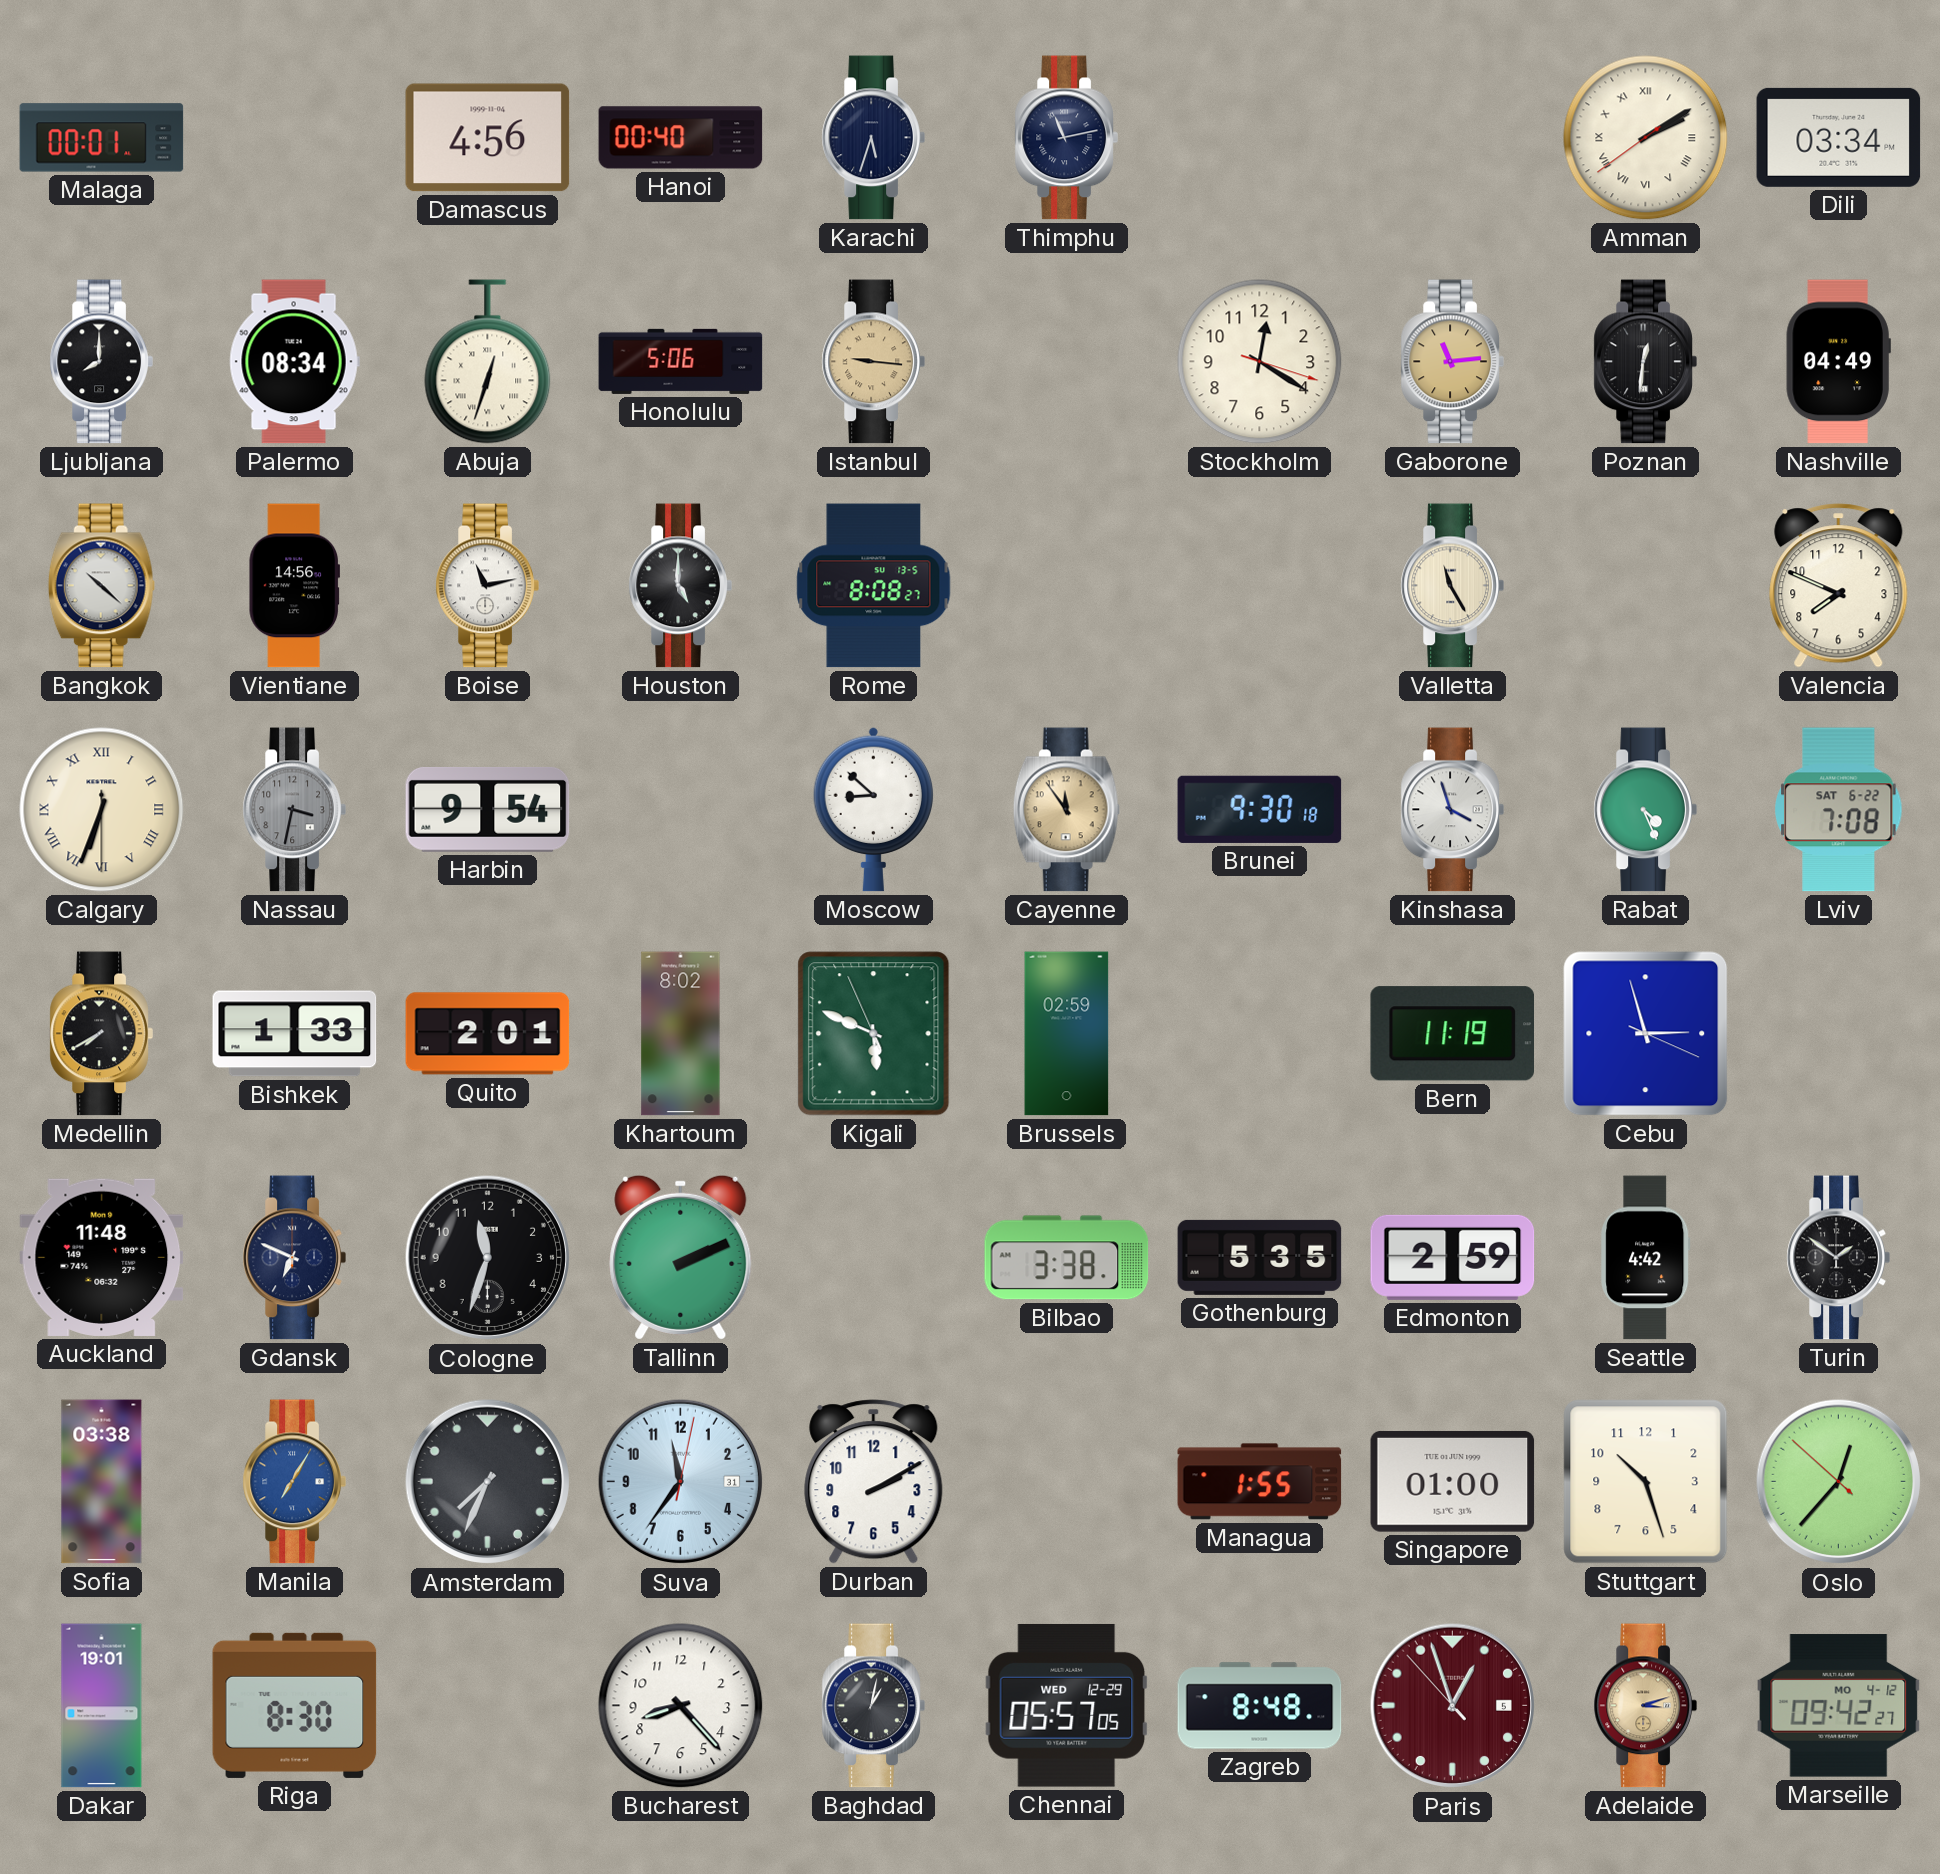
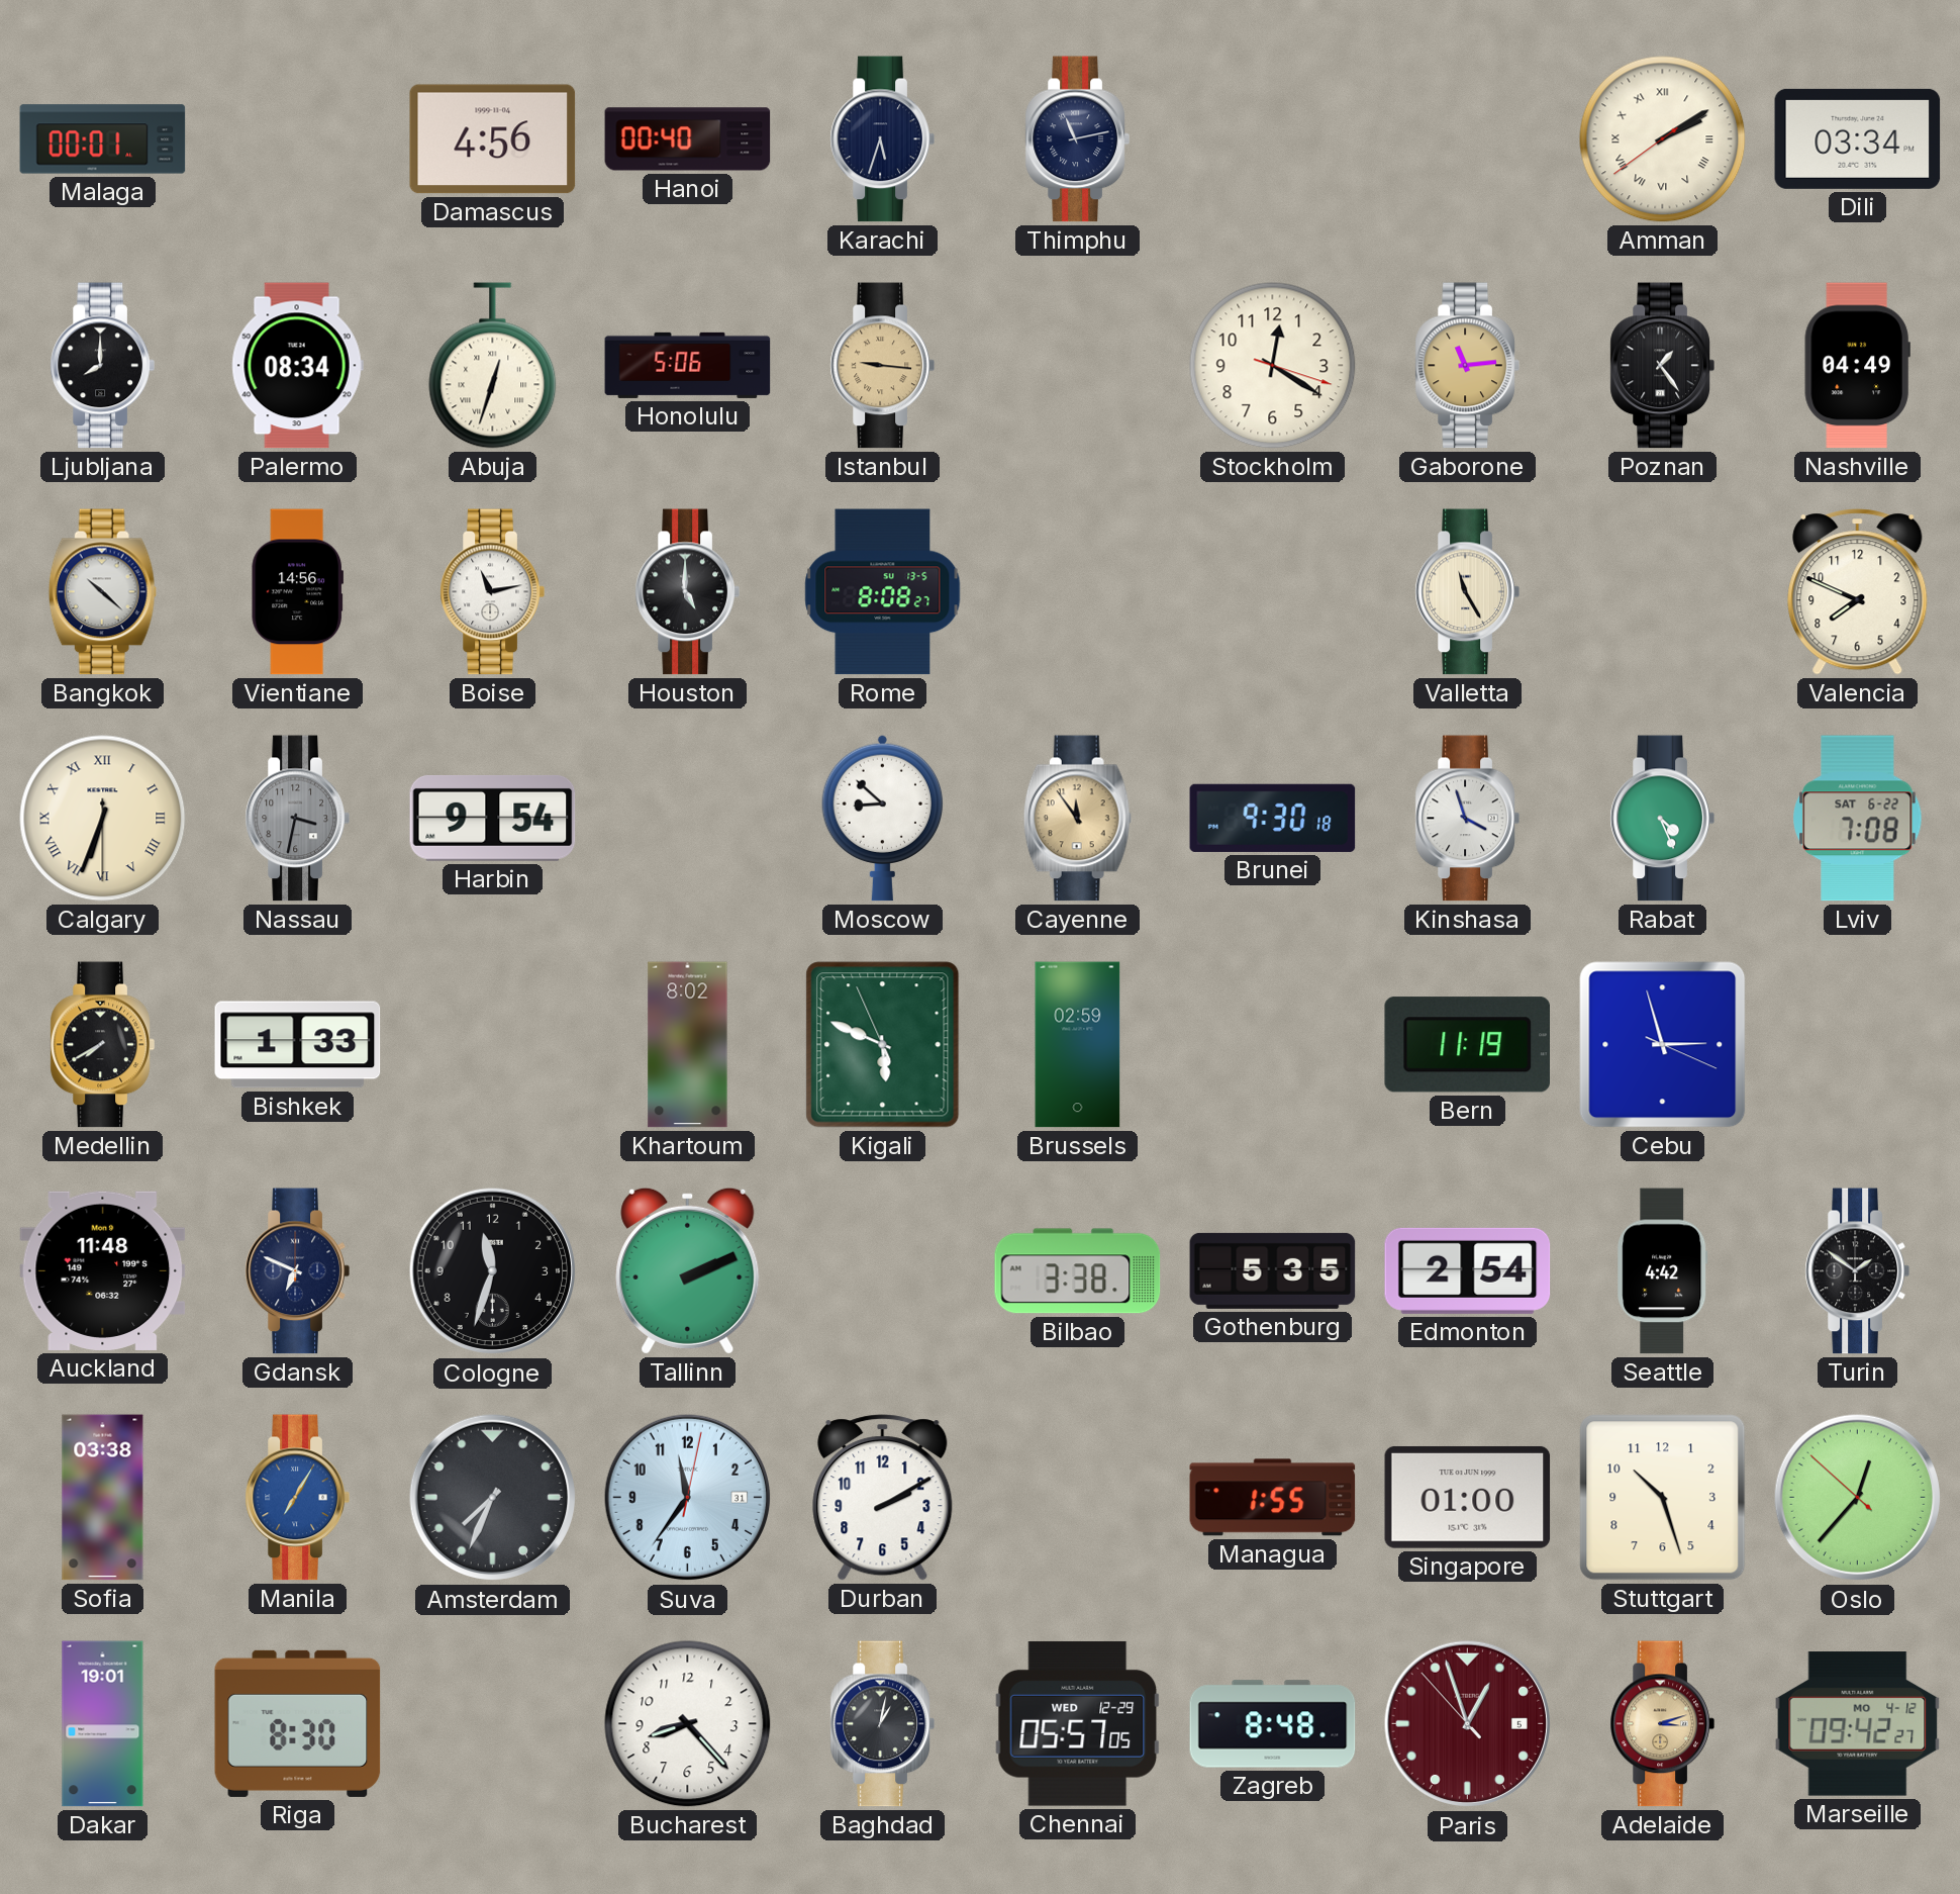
Poznan: 12:31 -> 1:24
Quito: 2:01 -> none
Edmonton: 2:59 -> 2:54
